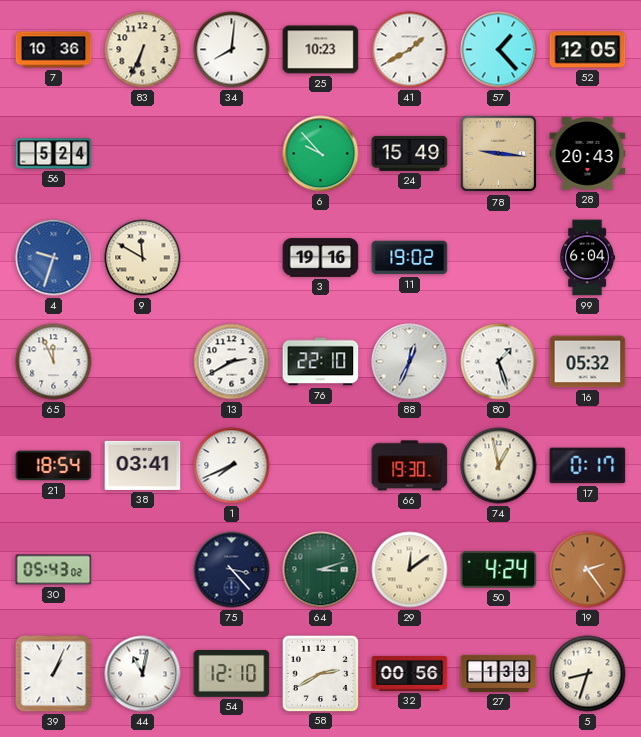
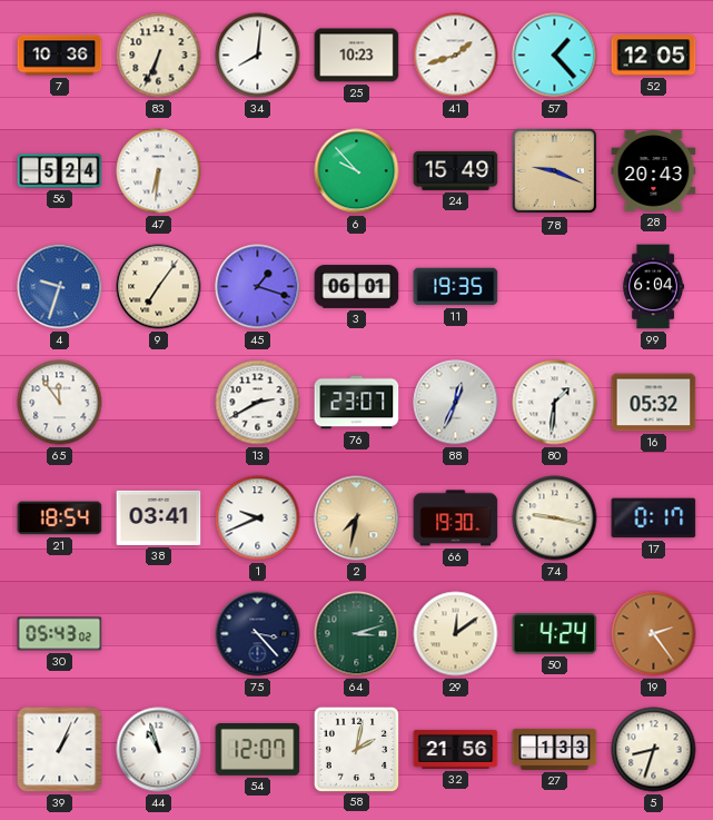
41: 1:40 -> 1:42
47: none -> 6:31
78: 9:16 -> 9:19
9: 11:50 -> 7:06
45: none -> 1:18
3: 19:16 -> 06:01
11: 19:02 -> 19:35
65: 11:56 -> 11:54
76: 22:10 -> 23:07
80: 1:27 -> 1:31
1: 7:41 -> 9:41
2: none -> 7:32
74: 12:58 -> 9:17
44: 11:02 -> 10:57
54: 12:10 -> 12:07
58: 2:40 -> 2:02
32: 00:56 -> 21:56
